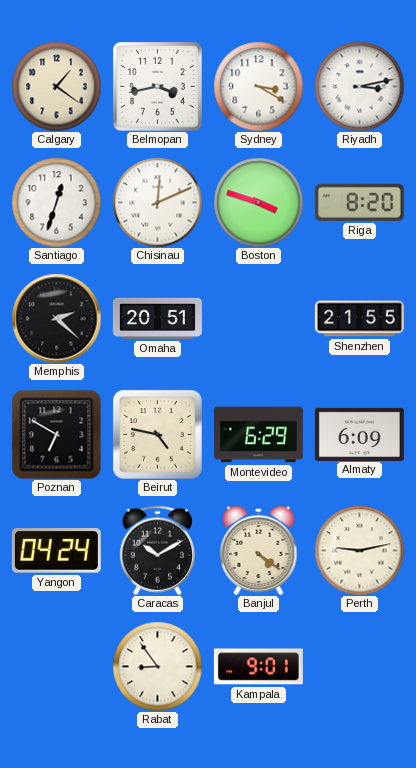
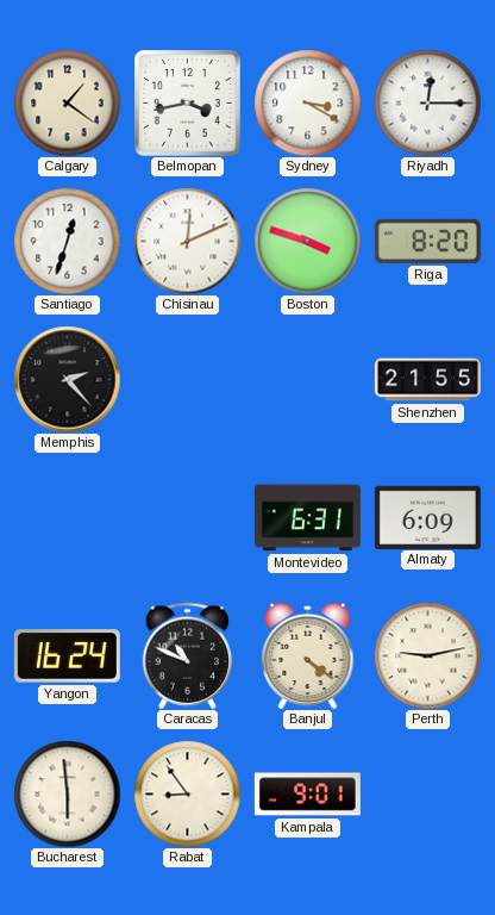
Riyadh: 3:13 -> 12:15
Memphis: 2:22 -> 2:23
Omaha: 20:51 -> none
Poznan: 6:50 -> none
Beirut: 4:47 -> none
Montevideo: 6:29 -> 6:31
Yangon: 04:24 -> 16:24
Caracas: 10:10 -> 10:49
Bucharest: none -> 5:59
